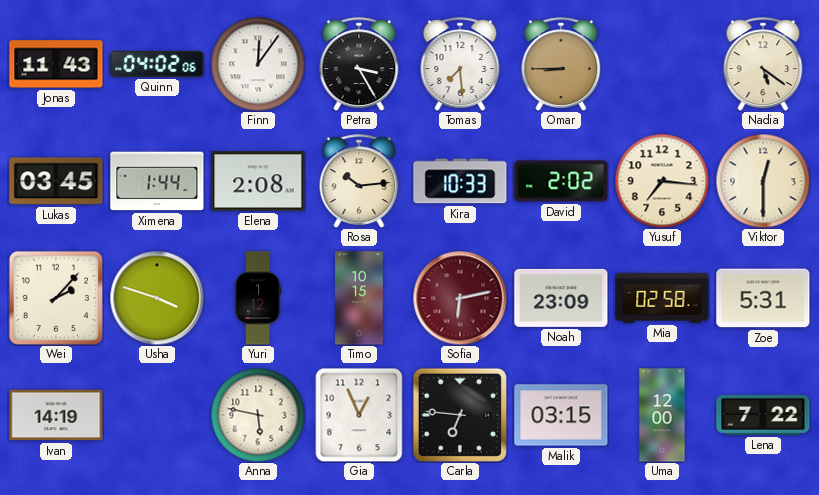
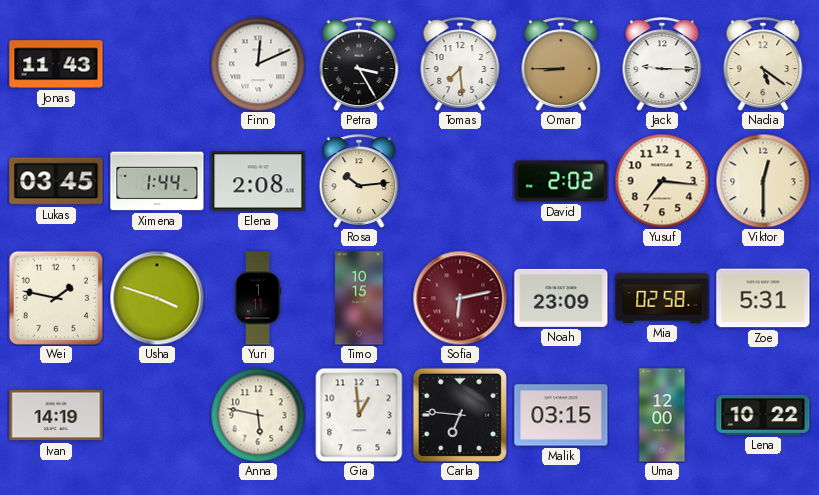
Quinn: 04:02 -> none
Finn: 12:06 -> 12:11
Jack: none -> 9:15
Kira: 10:33 -> none
Wei: 2:07 -> 1:47
Yuri: 1:12 -> 1:11
Gia: 12:56 -> 12:59
Lena: 7:22 -> 10:22
